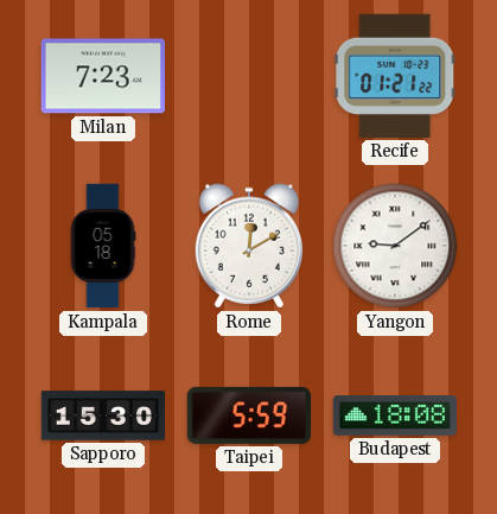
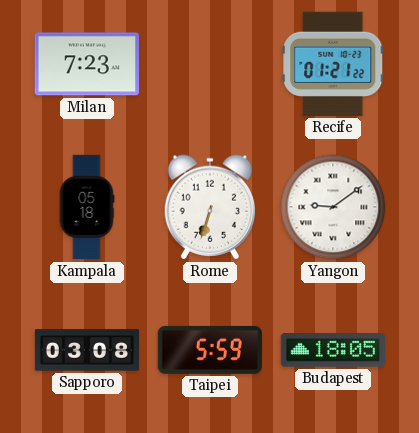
Rome: 12:10 -> 6:33
Sapporo: 15:30 -> 03:08
Budapest: 18:08 -> 18:05
